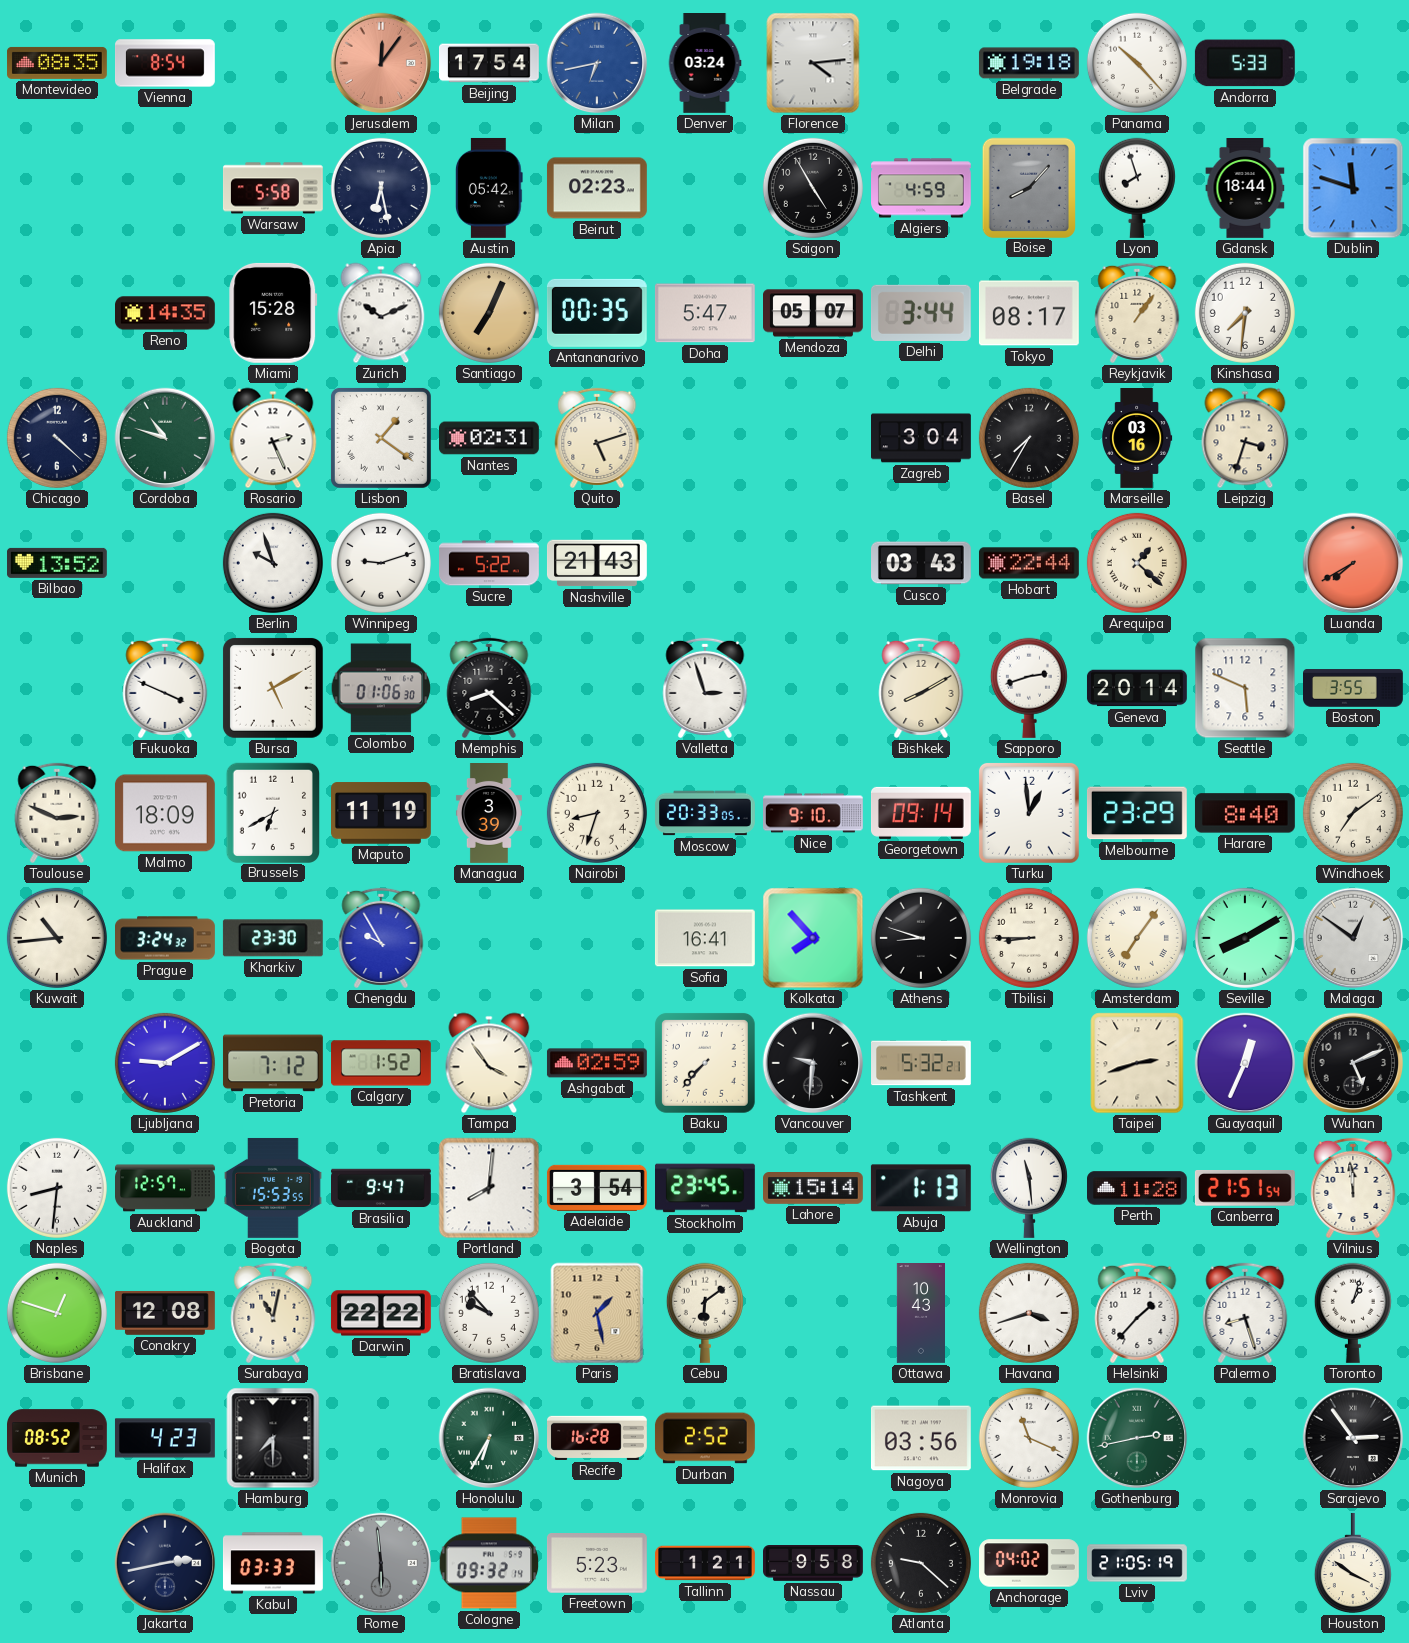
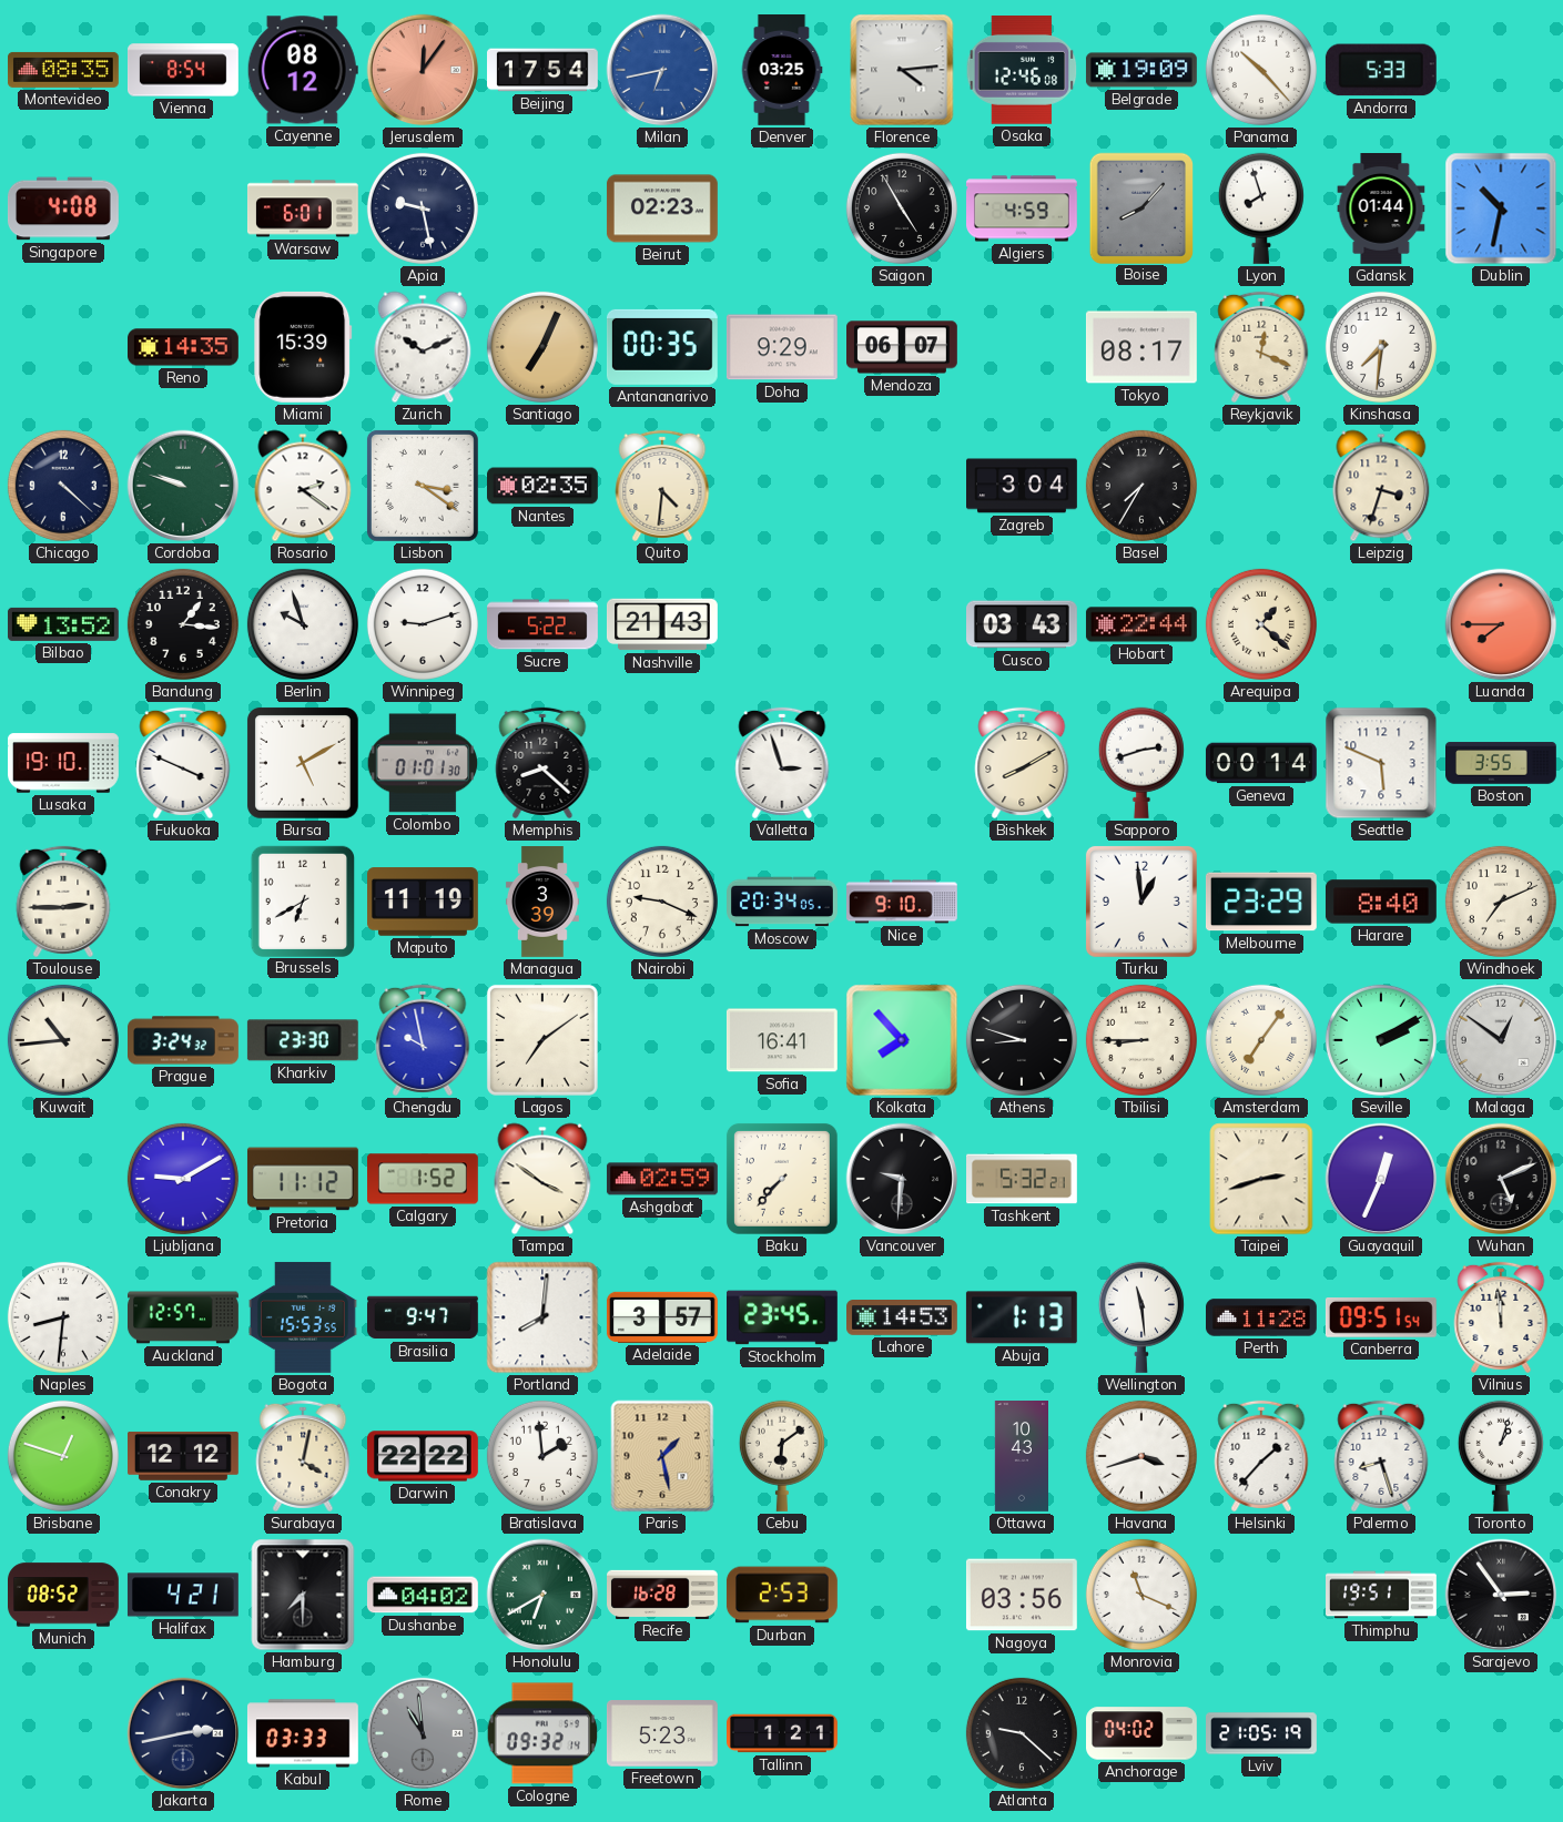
Cayenne: none -> 08:12
Denver: 03:24 -> 03:25
Osaka: none -> 12:46
Belgrade: 19:18 -> 19:09
Singapore: none -> 4:08
Warsaw: 5:58 -> 6:01
Apia: 6:28 -> 9:28
Austin: 05:42 -> none
Gdansk: 18:44 -> 01:44
Dublin: 11:48 -> 10:32
Miami: 15:28 -> 15:39
Doha: 5:47 -> 9:29
Mendoza: 05:07 -> 06:07
Delhi: 3:44 -> none
Reykjavik: 1:06 -> 12:19
Cordoba: 10:48 -> 9:48
Rosario: 2:26 -> 2:21
Lisbon: 1:21 -> 3:21
Nantes: 02:31 -> 02:35
Quito: 5:12 -> 4:31
Marseille: 03:16 -> none
Bandung: none -> 1:16
Luanda: 7:40 -> 7:45
Lusaka: none -> 19:10
Colombo: 01:06 -> 01:01
Geneva: 20:14 -> 00:14
Toulouse: 2:49 -> 2:45
Malmo: 18:09 -> none
Nairobi: 8:33 -> 9:19
Moscow: 20:33 -> 20:34
Georgetown: 09:14 -> none
Windhoek: 7:09 -> 7:11
Chengdu: 9:55 -> 9:58
Lagos: none -> 7:09
Seville: 8:10 -> 2:10
Pretoria: 7:12 -> 11:12
Tampa: 3:54 -> 3:51
Adelaide: 3:54 -> 3:57
Lahore: 15:14 -> 14:53
Canberra: 21:51 -> 09:51
Conakry: 12:08 -> 12:12
Surabaya: 11:02 -> 4:02
Bratislava: 9:53 -> 1:59
Halifax: 4:23 -> 4:21
Dushanbe: none -> 04:02
Honolulu: 6:35 -> 6:40
Durban: 2:52 -> 2:53
Gothenburg: 2:43 -> none
Thimphu: none -> 19:51
Rome: 5:59 -> 10:59
Nassau: 9:58 -> none
Houston: 3:51 -> none
